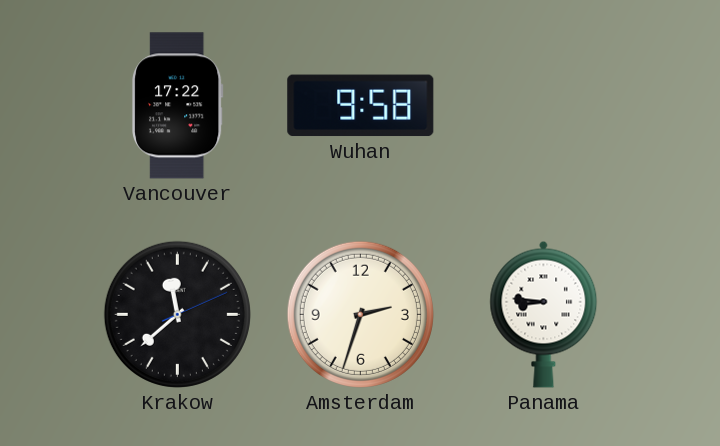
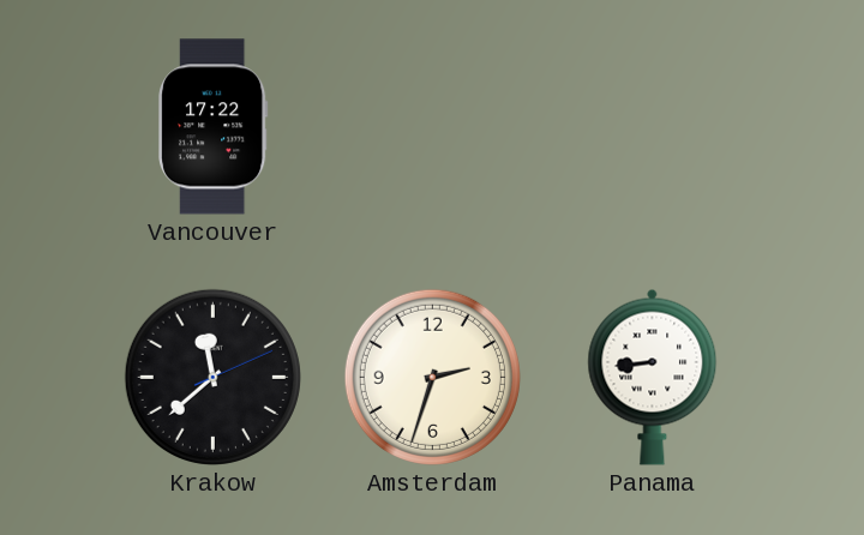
Wuhan: 9:58 -> none
Panama: 8:46 -> 8:44
